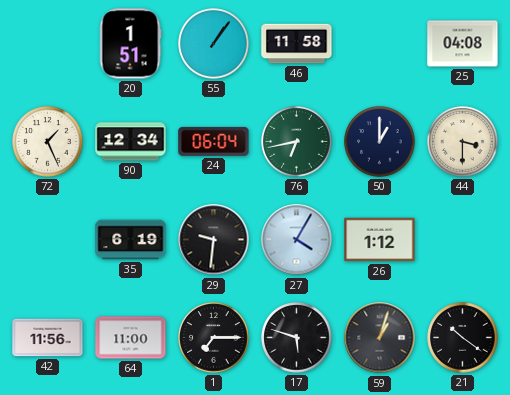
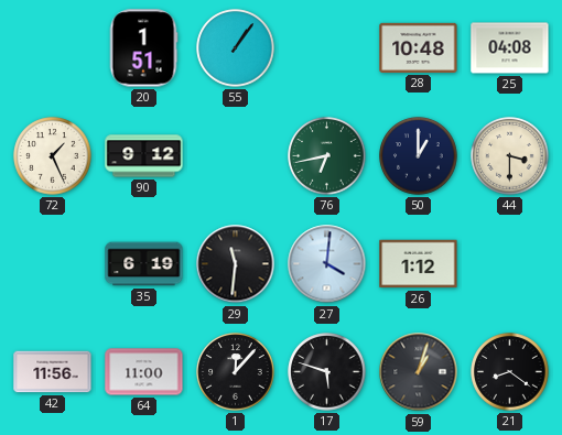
46: 11:58 -> none
28: none -> 10:48
90: 12:34 -> 9:12
24: 06:04 -> none
29: 9:31 -> 11:31
27: 4:05 -> 4:01
1: 7:15 -> 12:07
21: 10:21 -> 8:21
